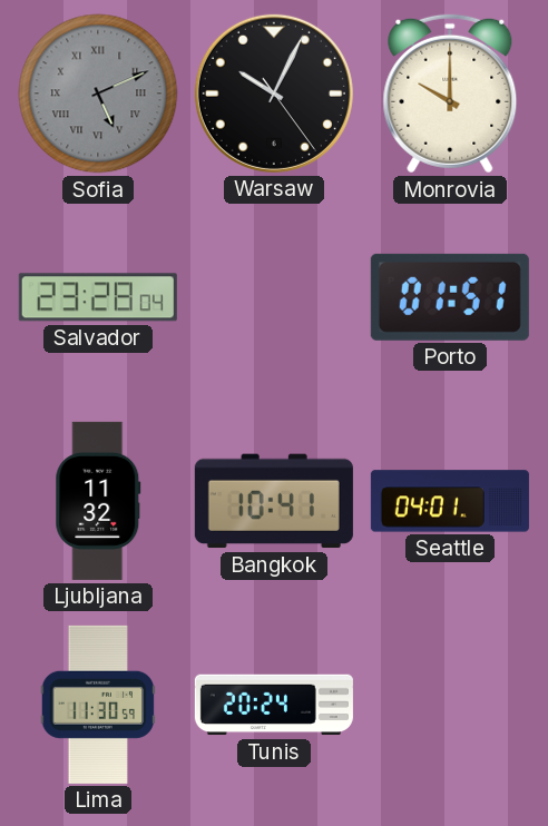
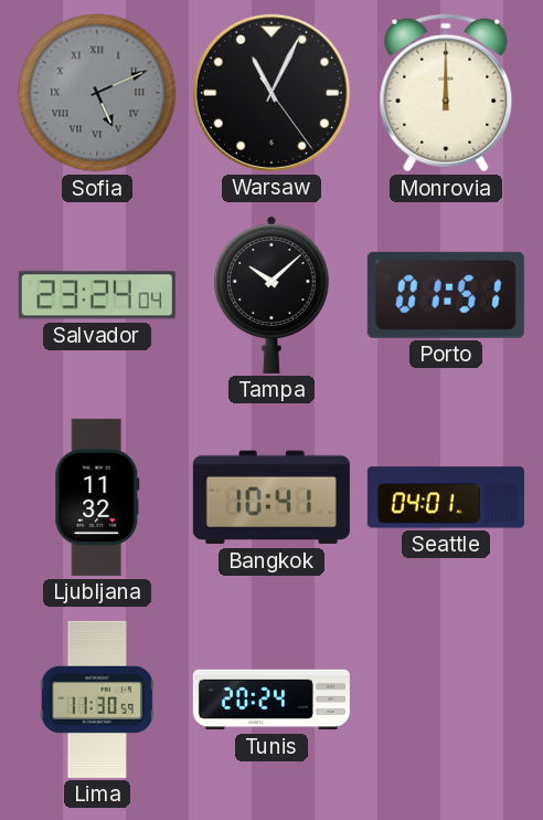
Warsaw: 10:04 -> 11:04
Monrovia: 10:00 -> 12:00
Salvador: 23:28 -> 23:24
Tampa: none -> 10:08
